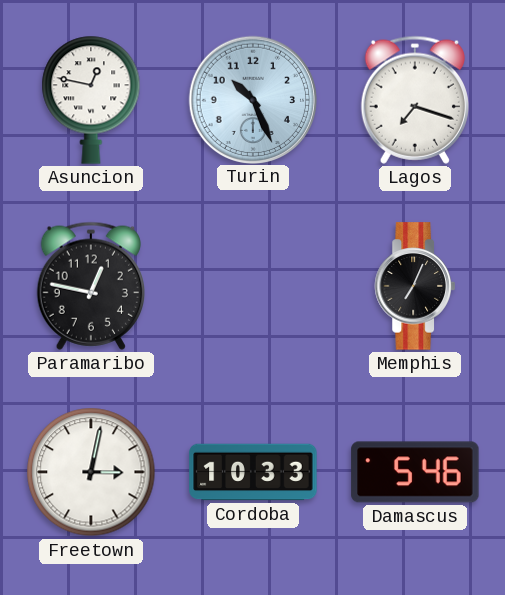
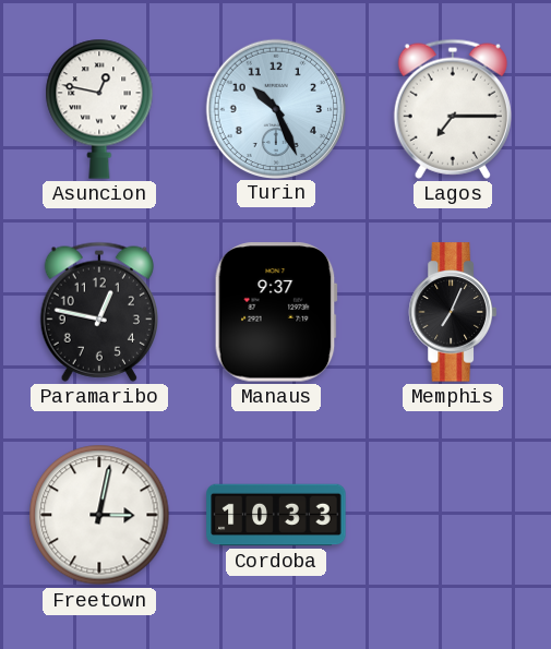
Lagos: 7:18 -> 7:15
Manaus: none -> 9:37
Damascus: 5:46 -> none
